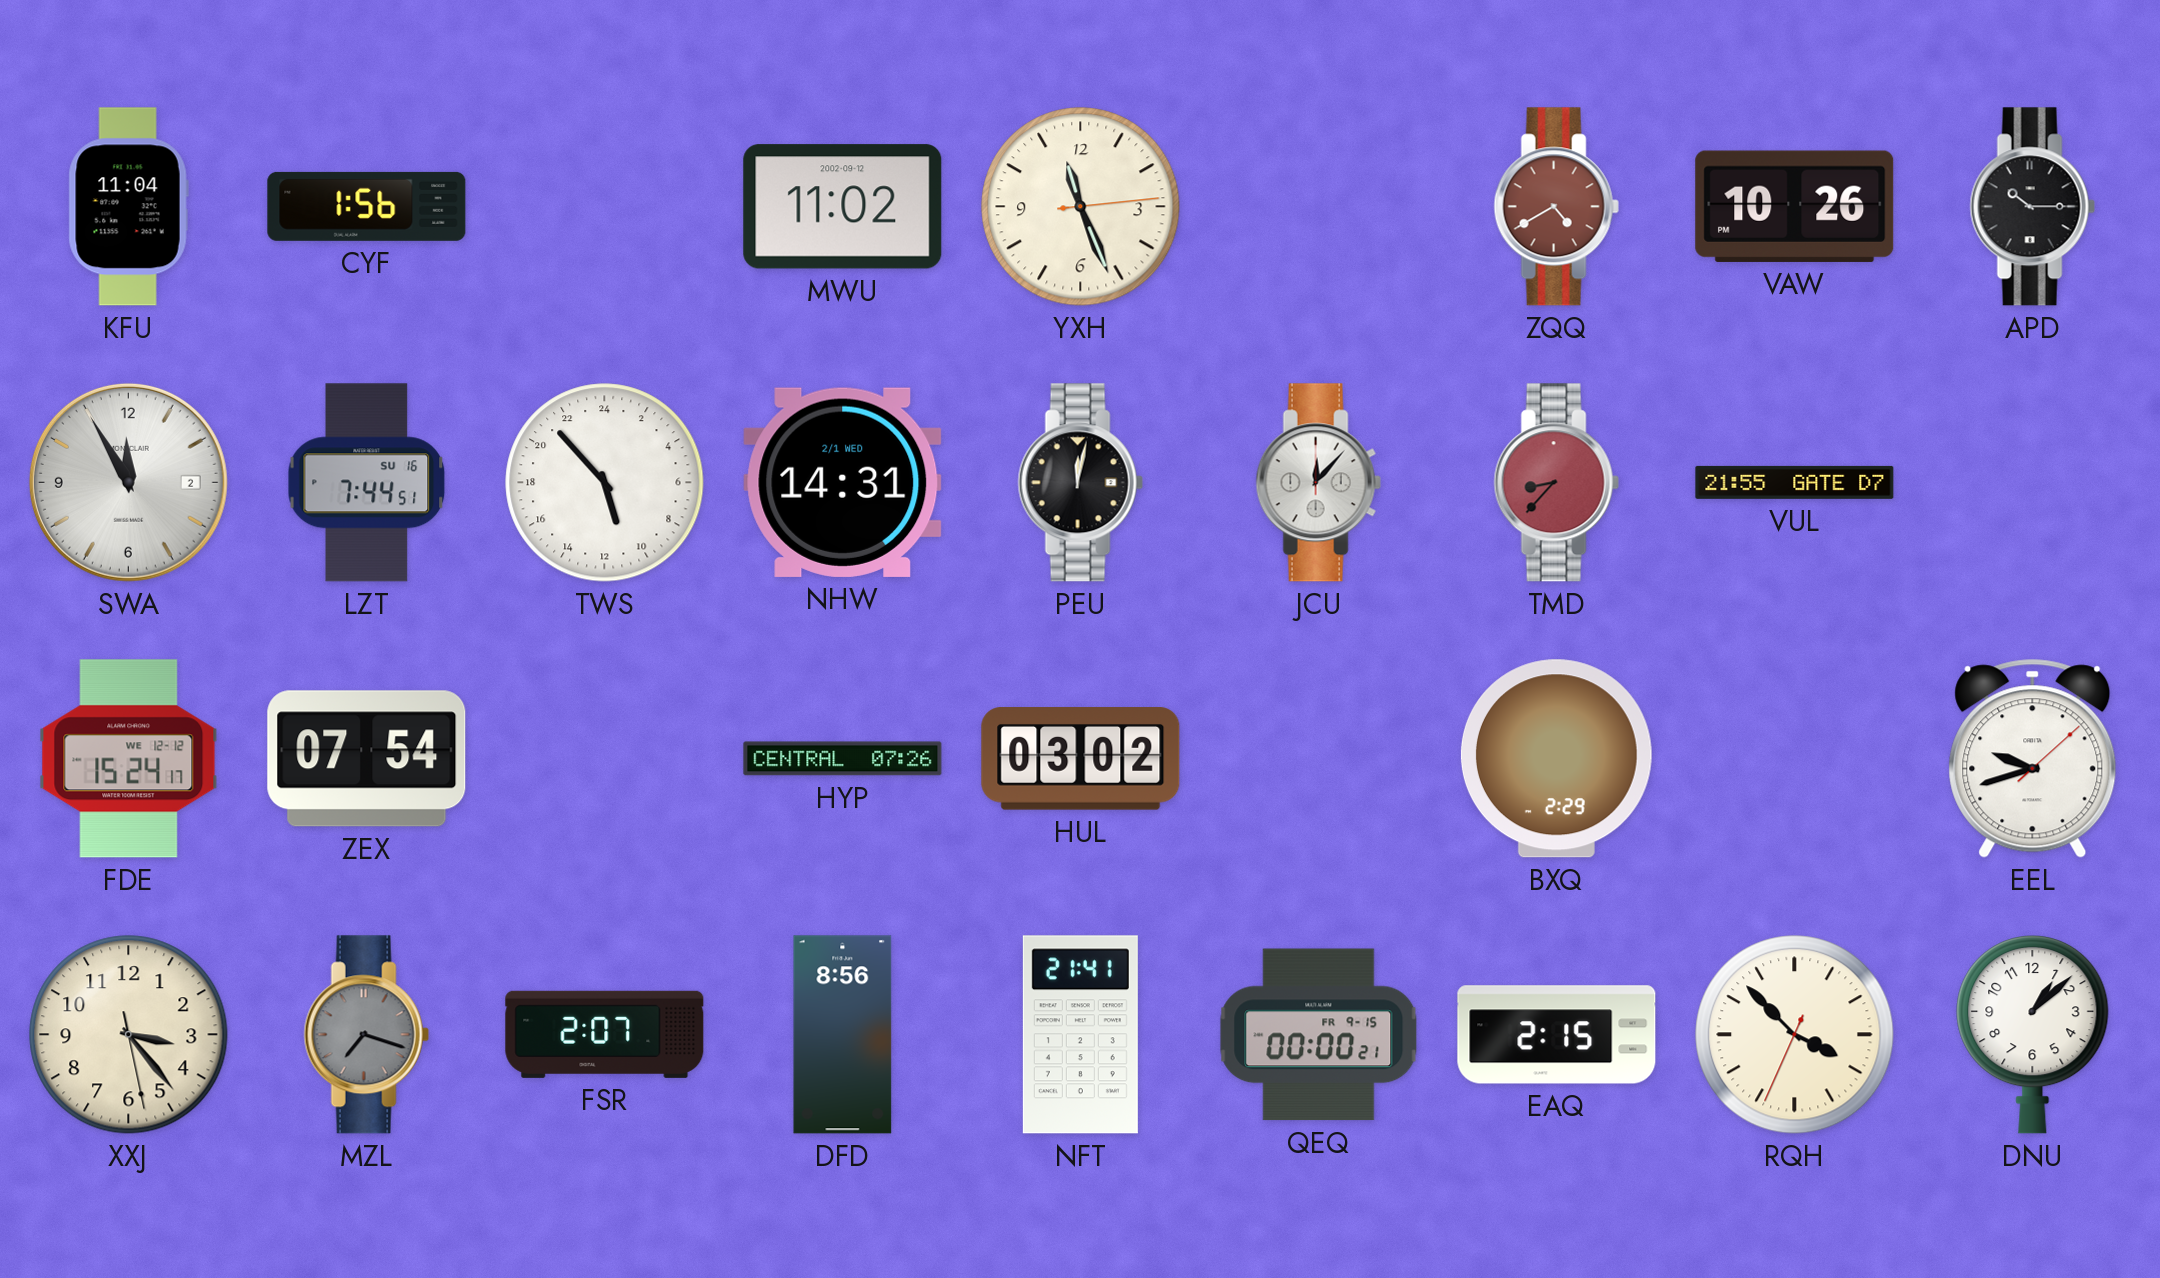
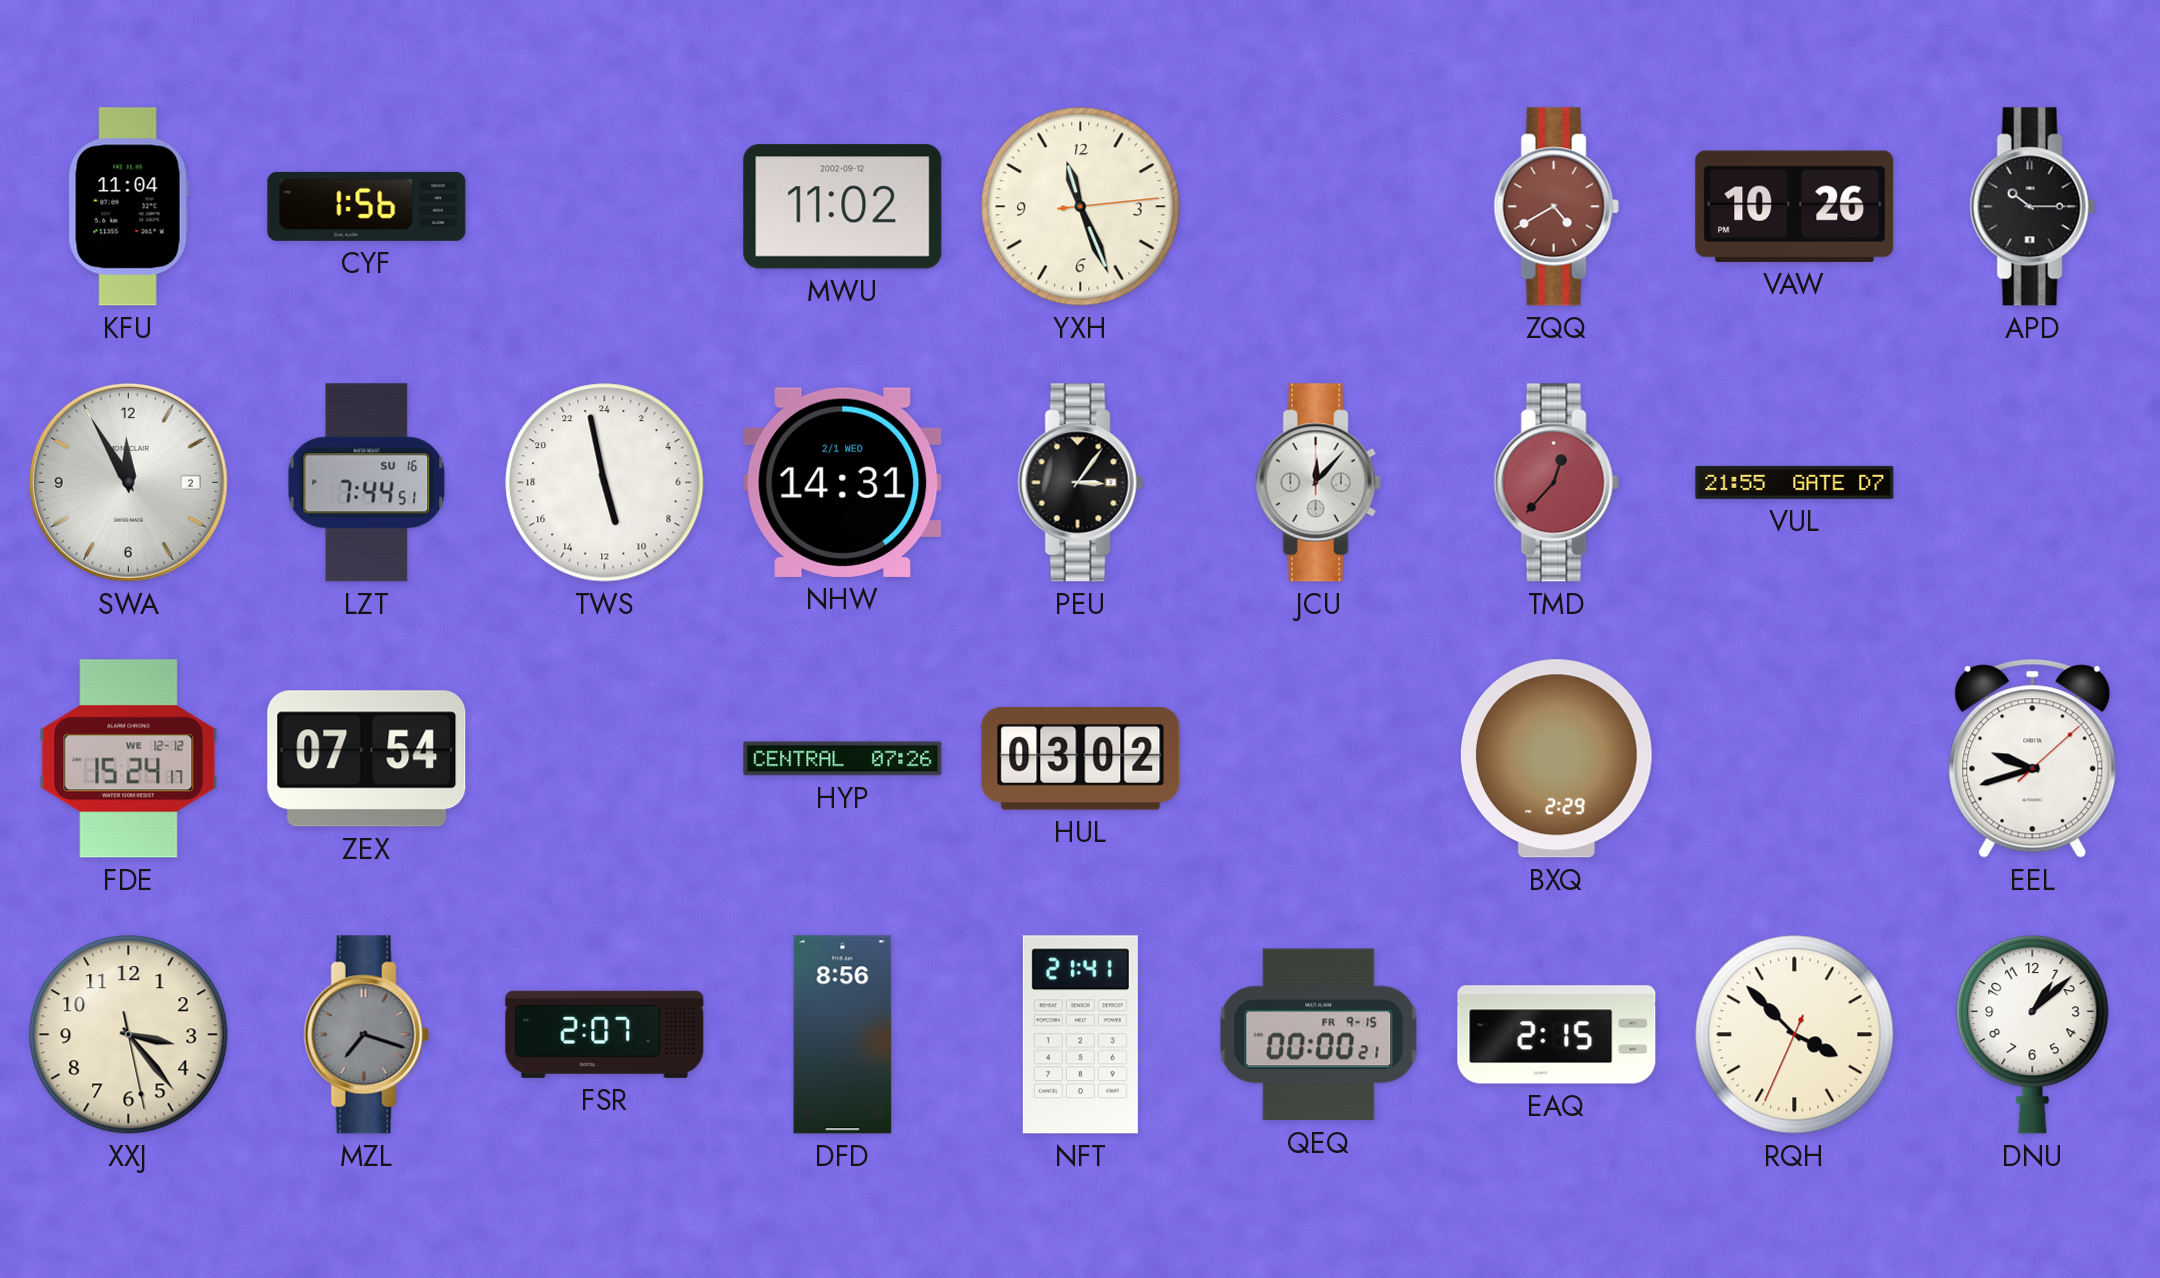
TWS: 10:53 -> 10:58
PEU: 12:02 -> 3:06
TMD: 8:37 -> 12:37
